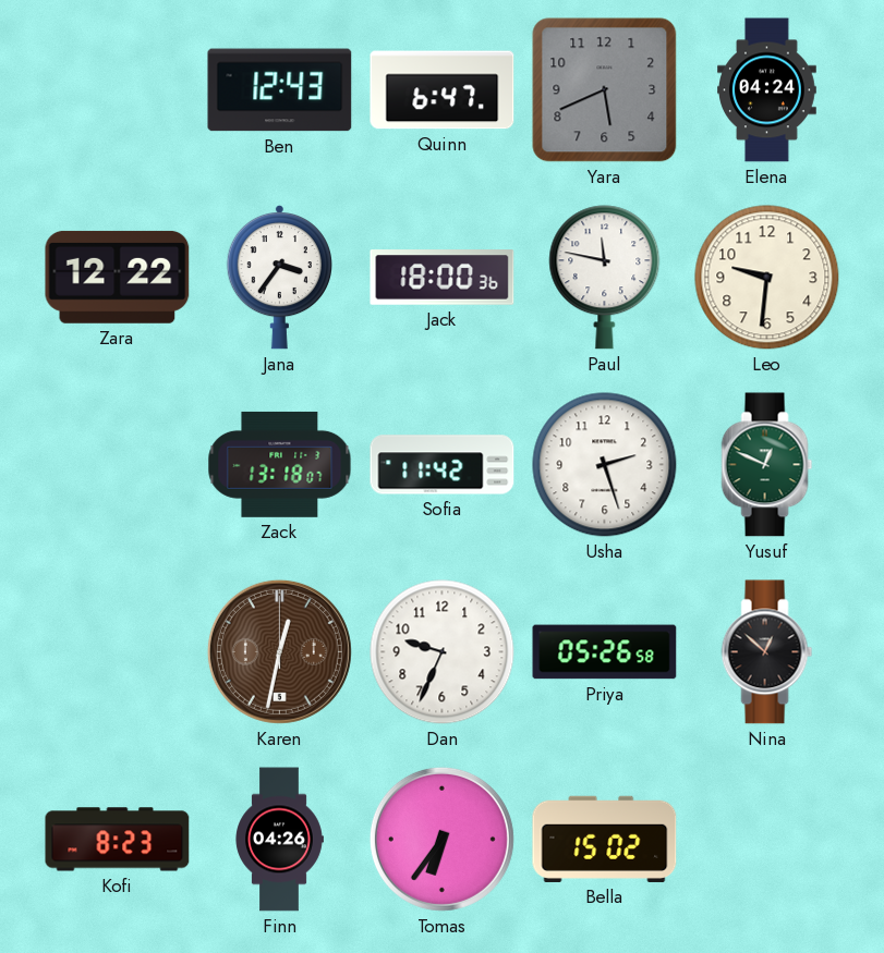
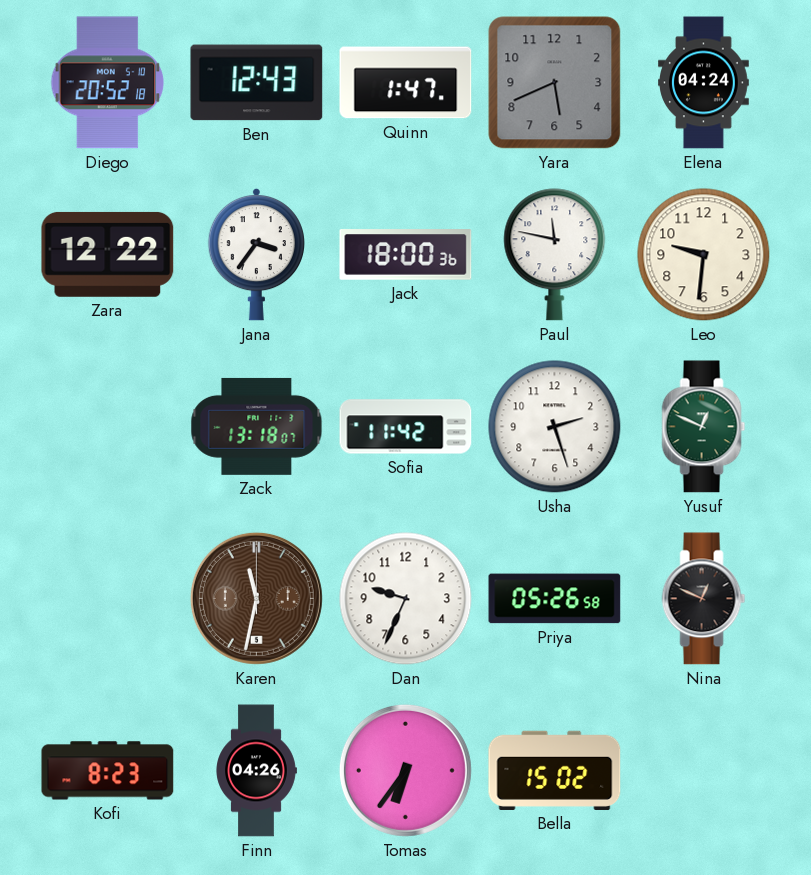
Diego: none -> 20:52
Quinn: 6:47 -> 1:47
Karen: 12:32 -> 11:32
Nina: 12:52 -> 12:49
